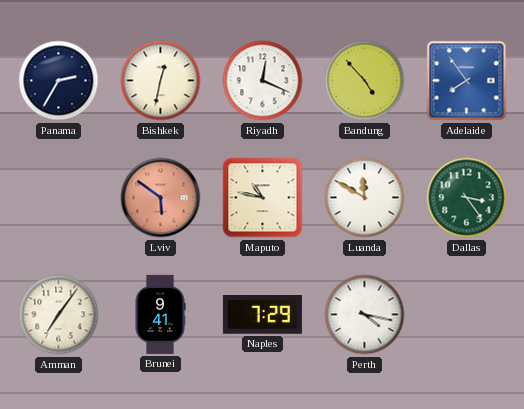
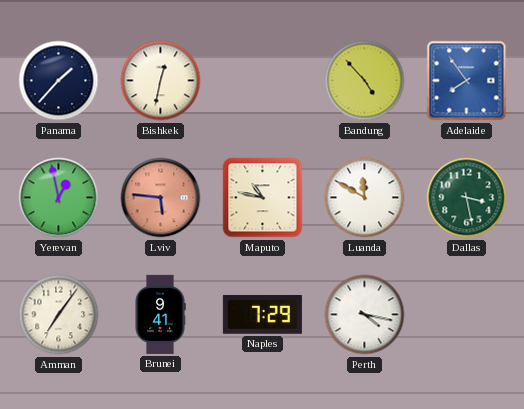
Panama: 2:35 -> 1:37
Riyadh: 12:19 -> none
Yerevan: none -> 12:58
Lviv: 5:51 -> 5:46
Dallas: 3:24 -> 3:28
